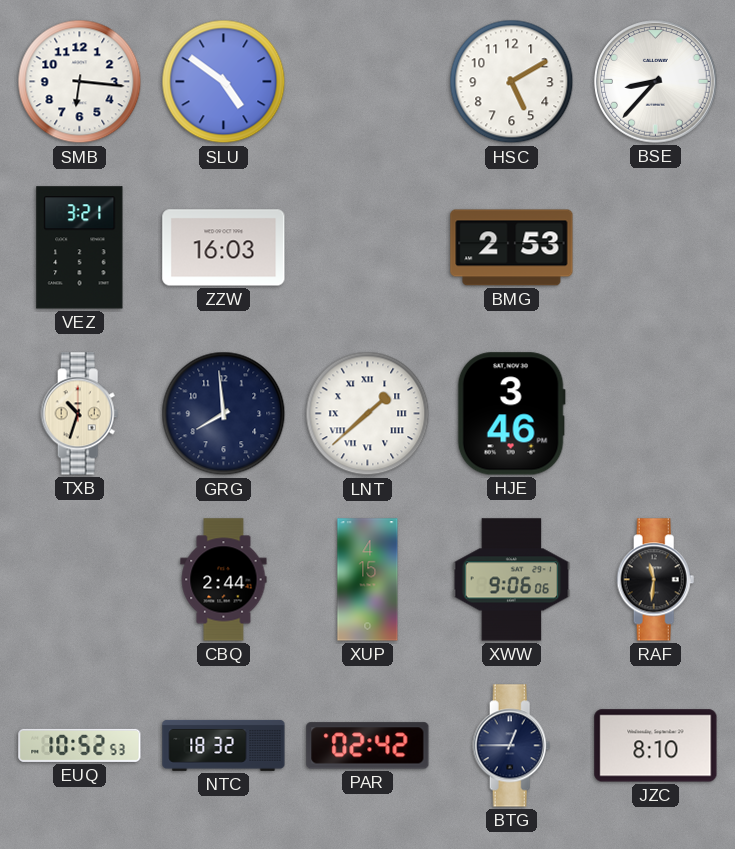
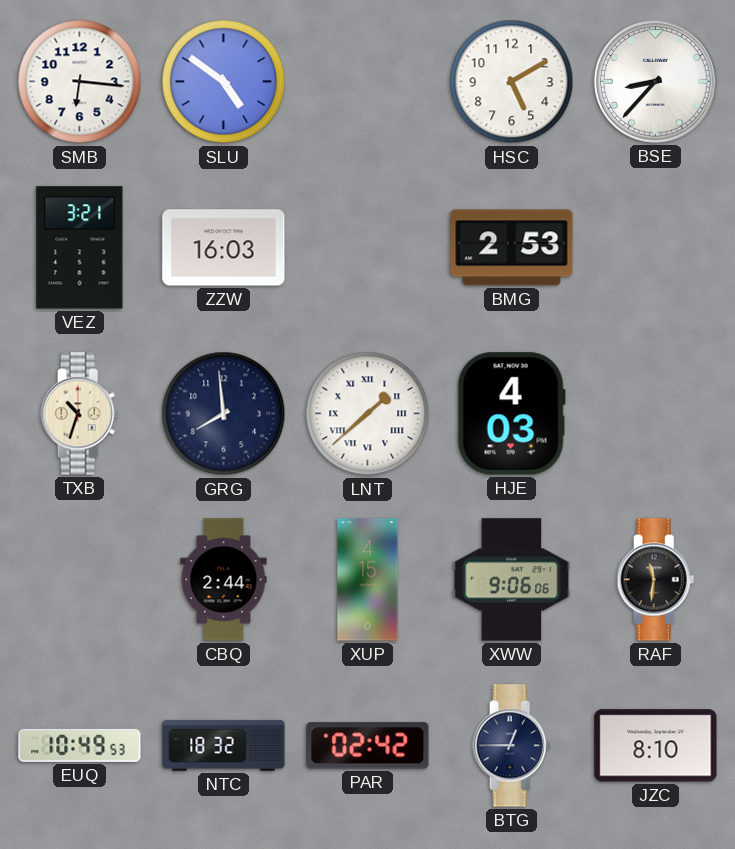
HJE: 3:46 -> 4:03
EUQ: 10:52 -> 10:49
